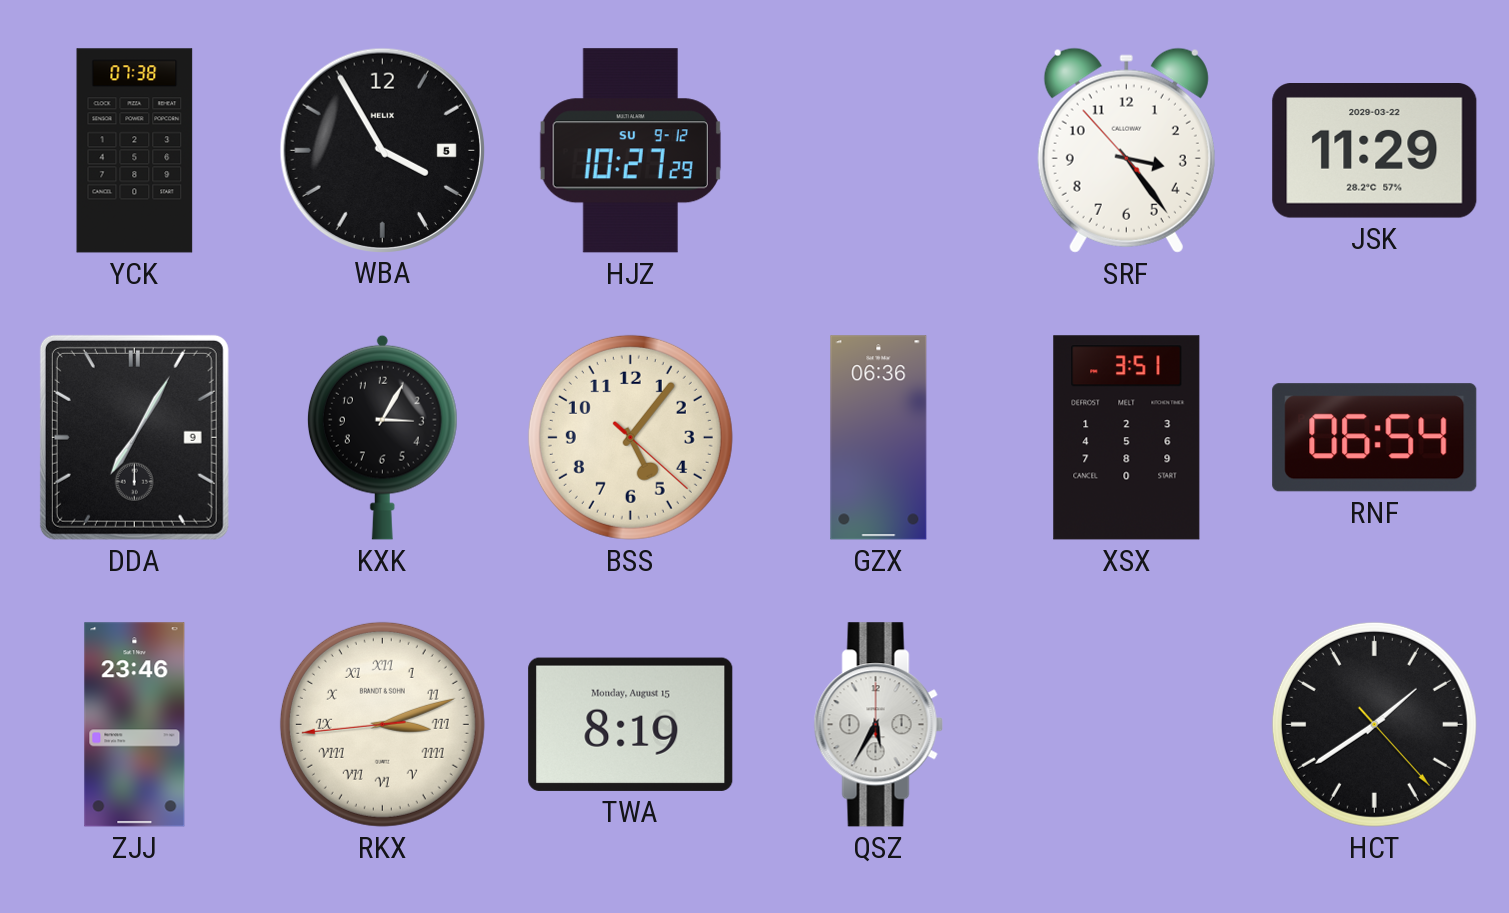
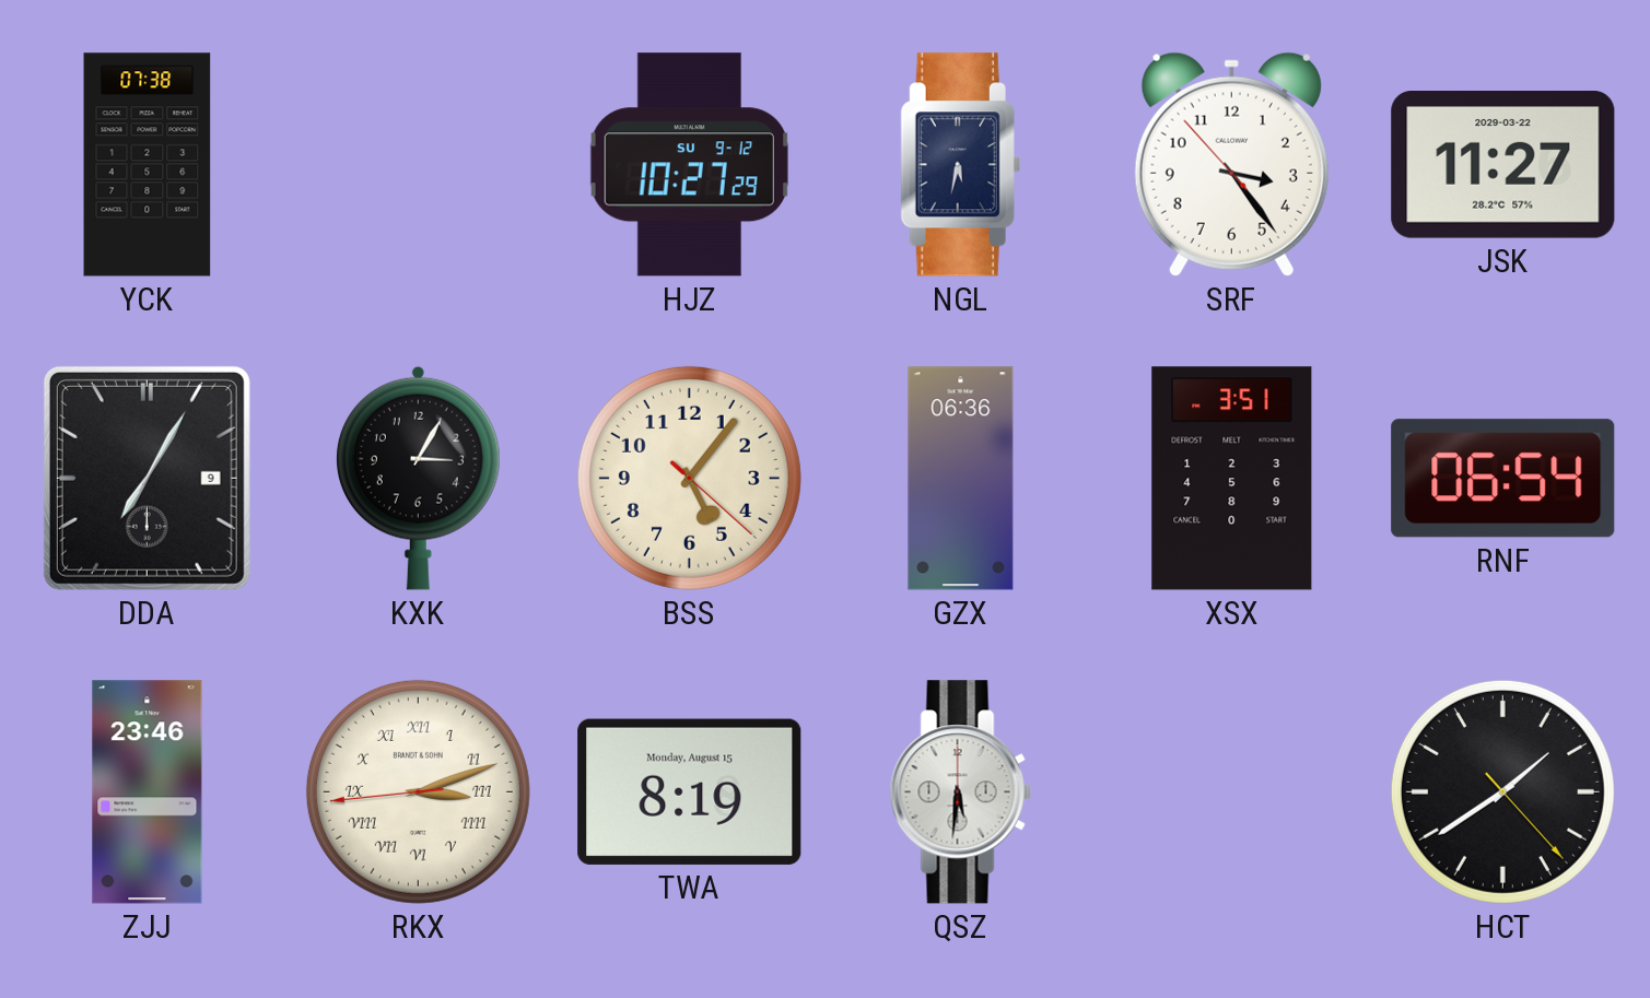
WBA: 3:55 -> none
NGL: none -> 5:32
JSK: 11:29 -> 11:27
QSZ: 5:35 -> 5:31
